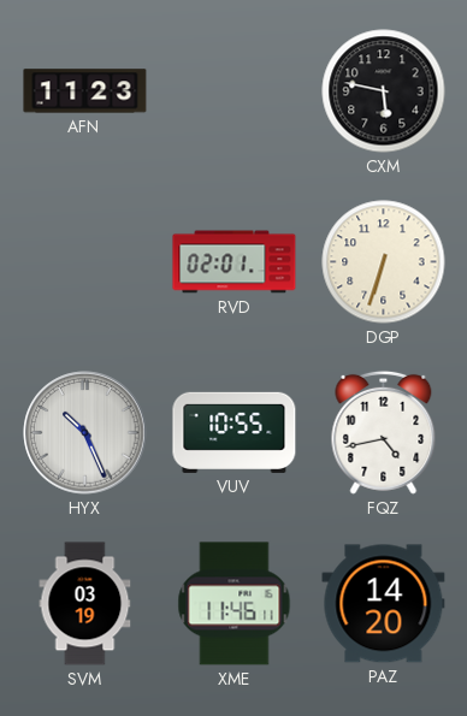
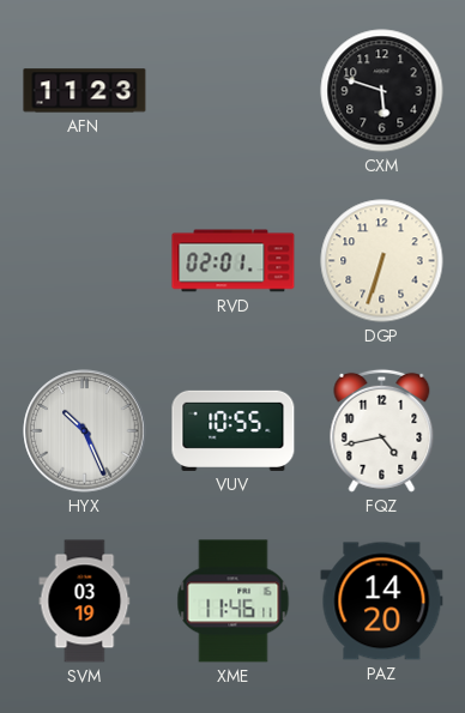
CXM: 5:47 -> 5:48
